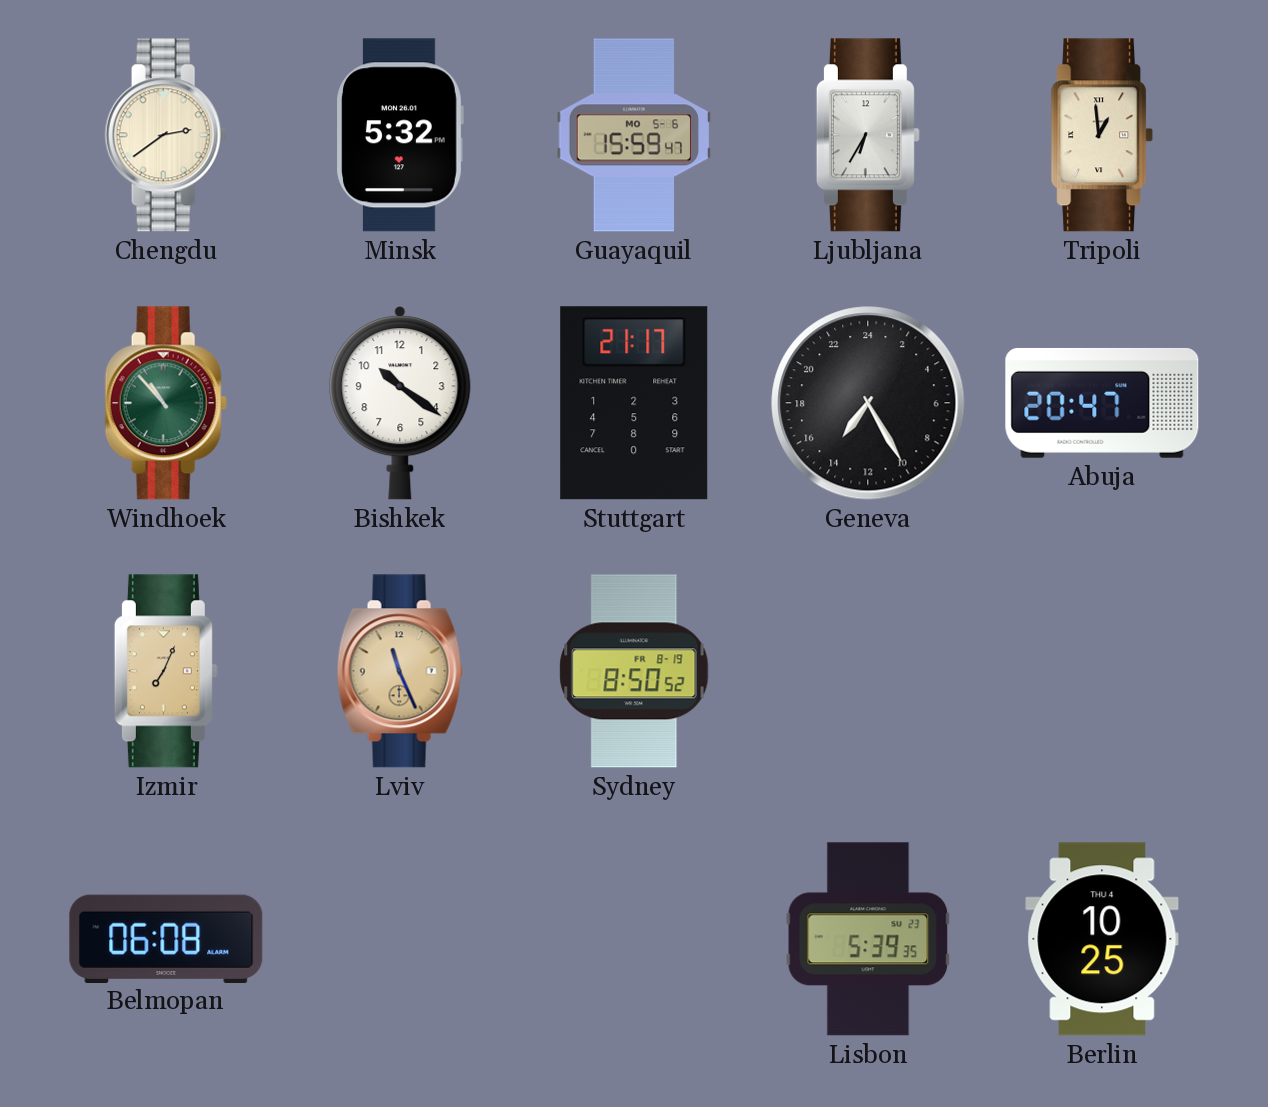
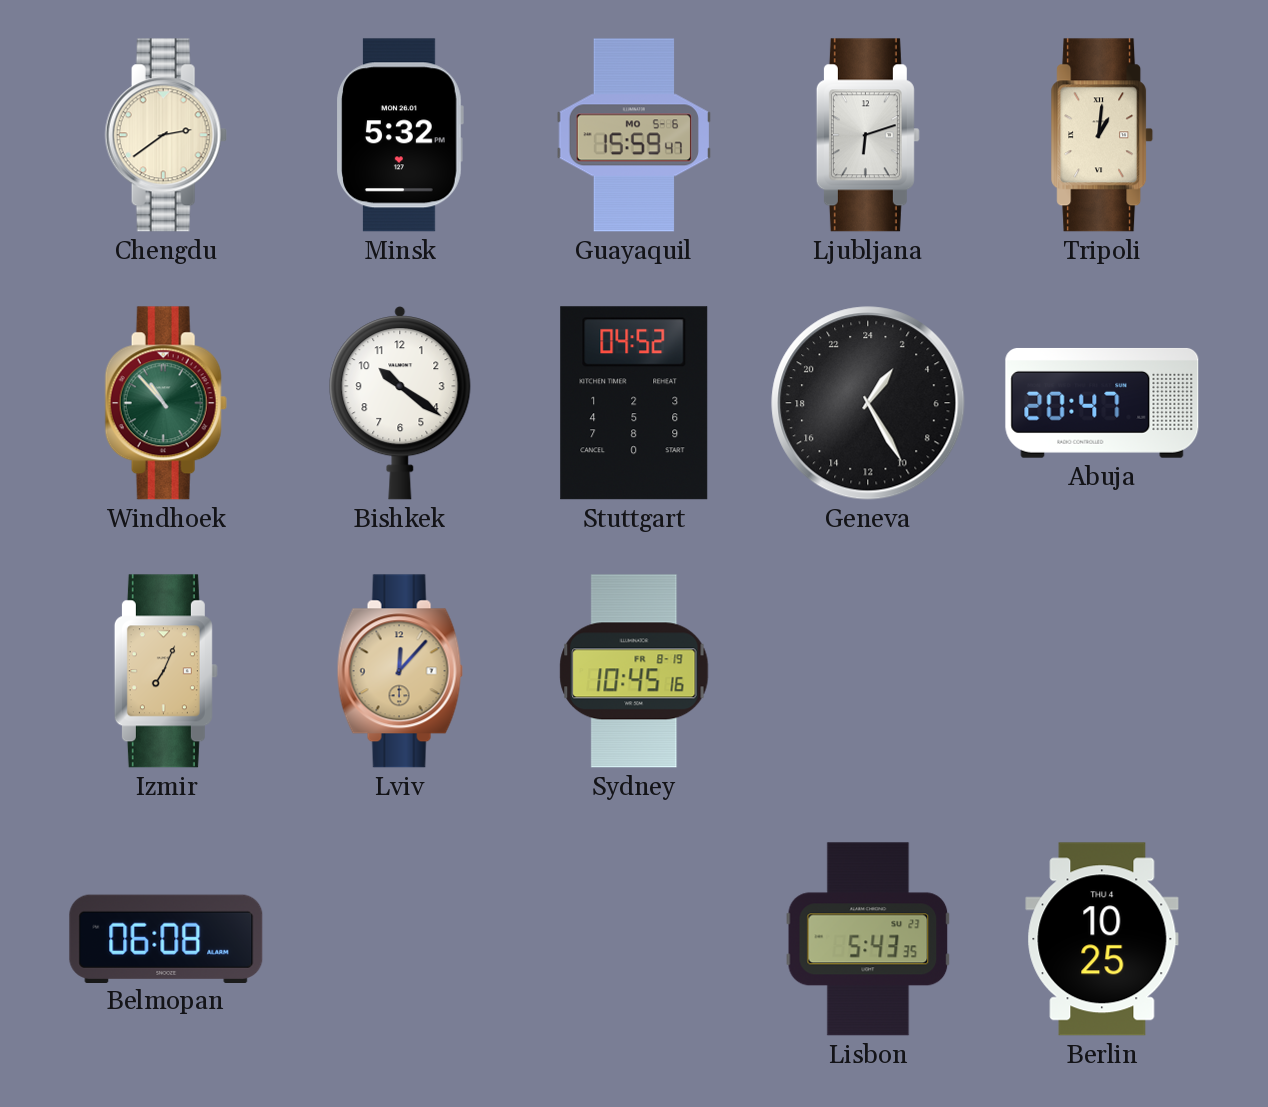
Ljubljana: 6:35 -> 6:12
Tripoli: 12:59 -> 1:01
Stuttgart: 21:17 -> 04:52
Geneva: 14:25 -> 2:25
Lviv: 11:26 -> 12:07
Sydney: 8:50 -> 10:45
Lisbon: 5:39 -> 5:43
